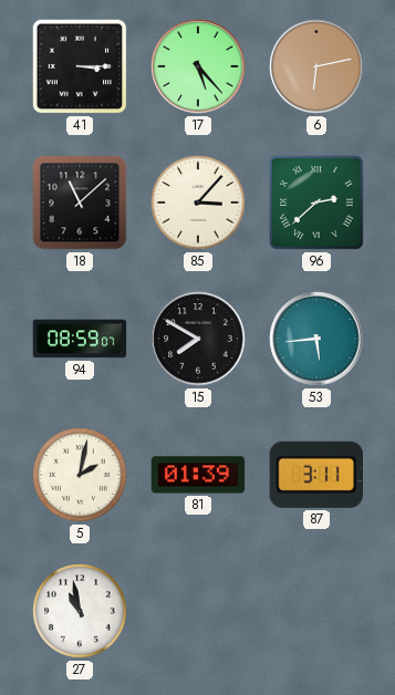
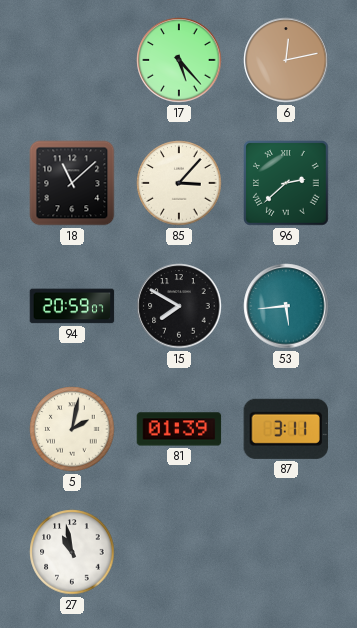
41: 3:15 -> none
6: 6:13 -> 12:13
94: 08:59 -> 20:59
